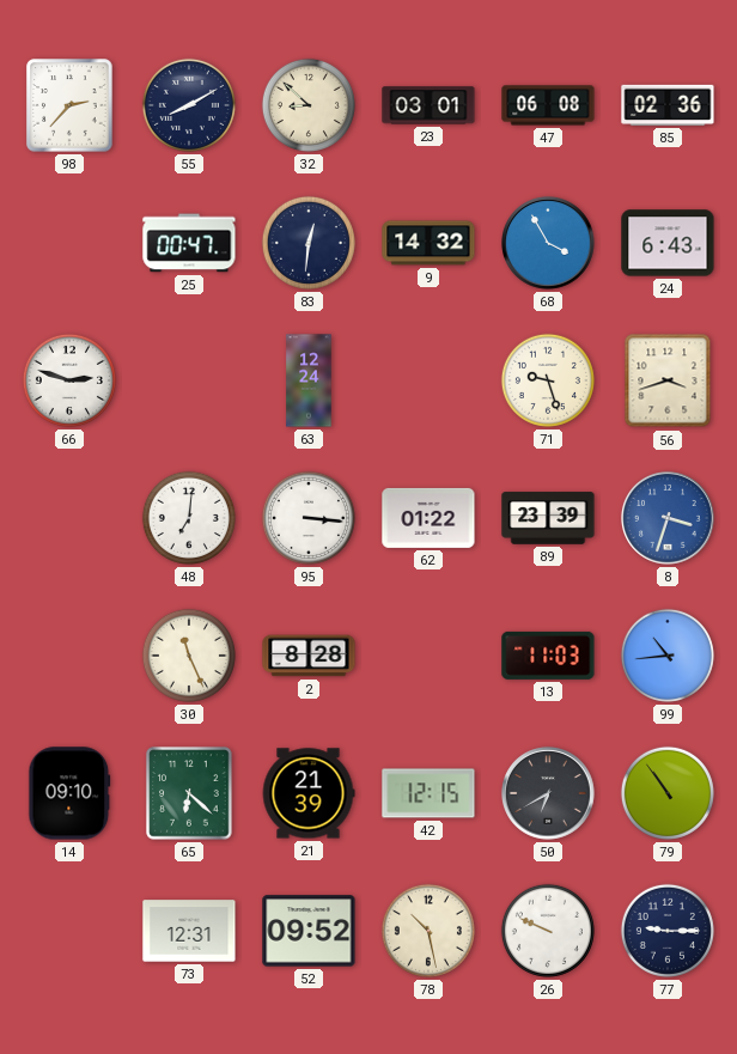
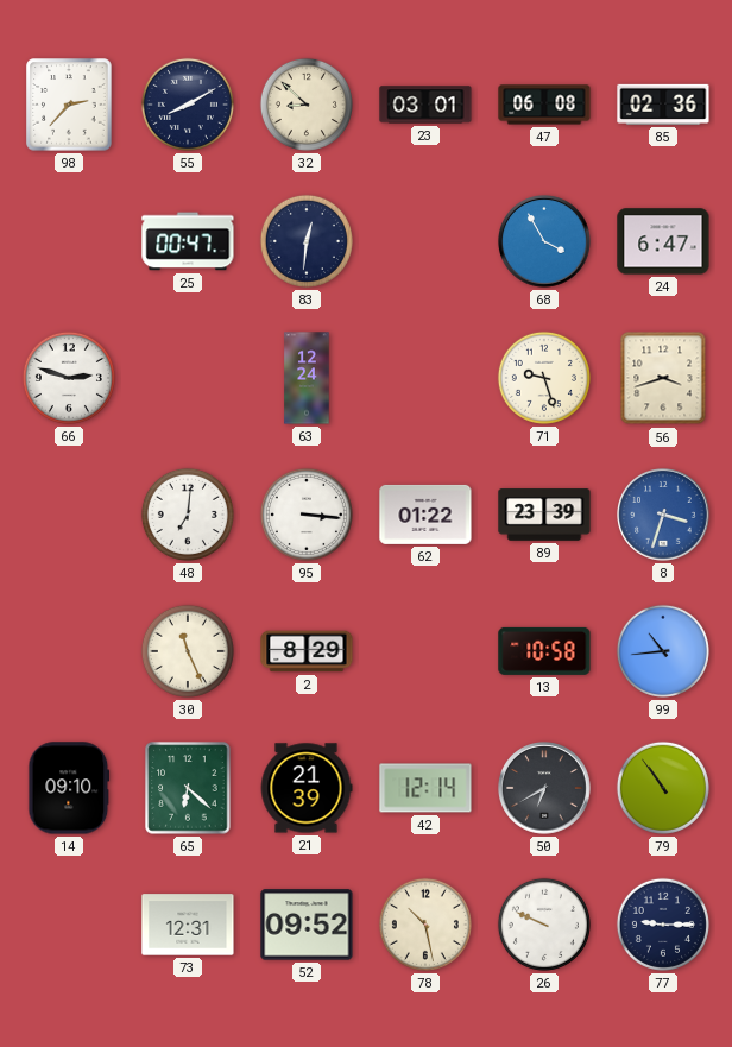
9: 14:32 -> none
24: 6:43 -> 6:47
2: 8:28 -> 8:29
13: 11:03 -> 10:58
42: 12:15 -> 12:14
